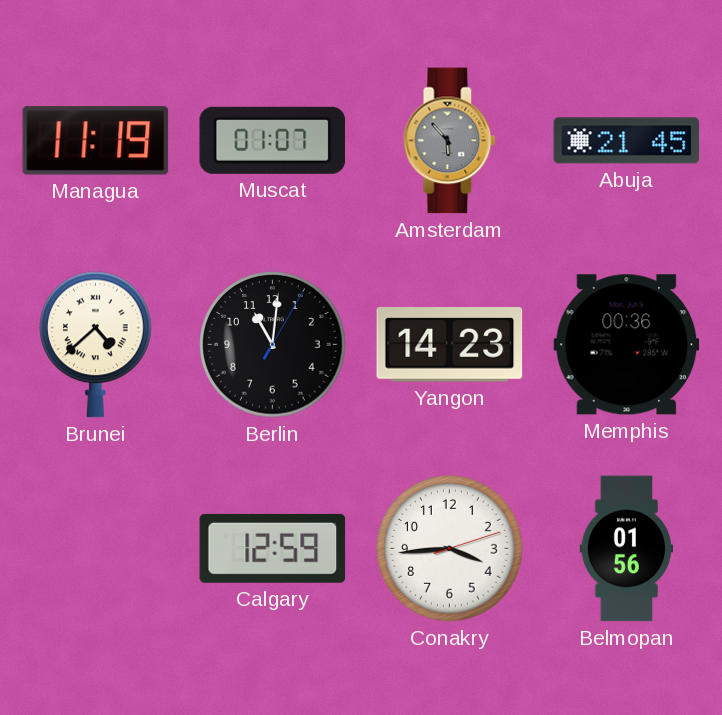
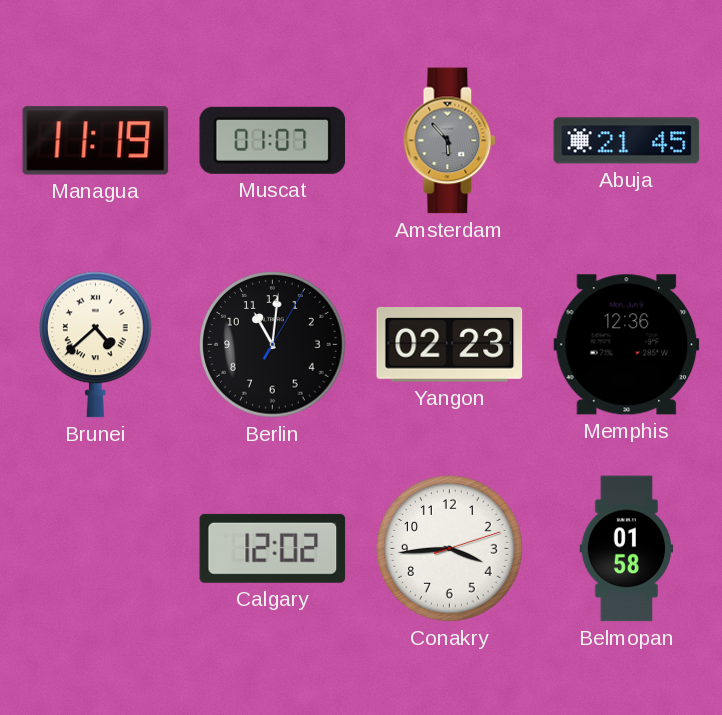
Yangon: 14:23 -> 02:23
Memphis: 00:36 -> 12:36
Calgary: 12:59 -> 12:02
Belmopan: 01:56 -> 01:58
